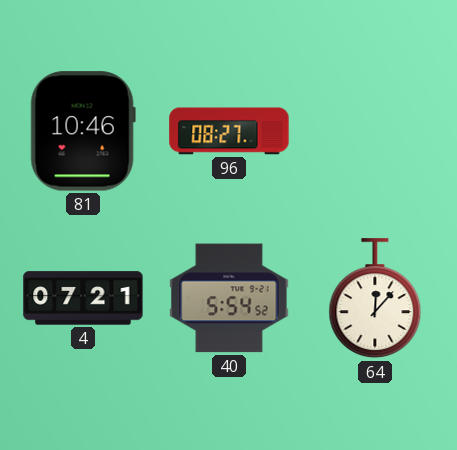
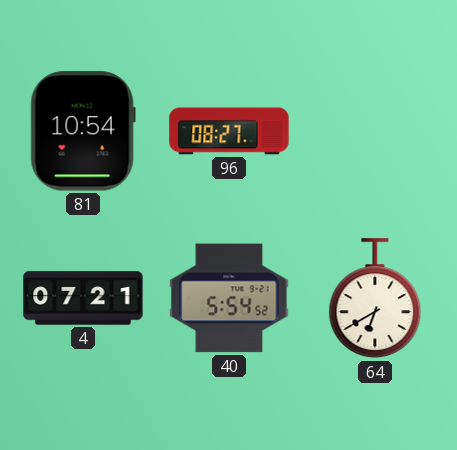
81: 10:46 -> 10:54
64: 12:07 -> 6:40
